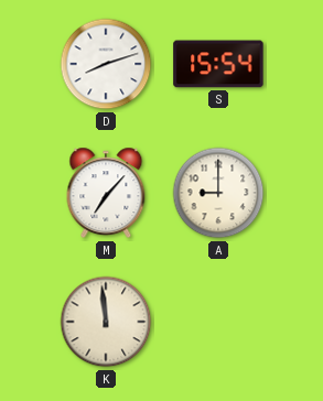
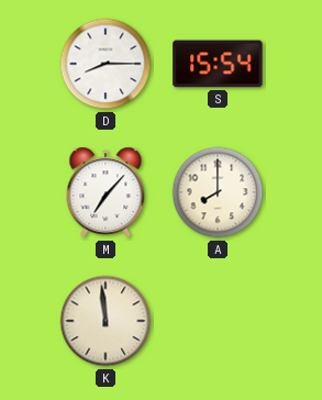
D: 8:12 -> 8:15
A: 9:00 -> 8:00
